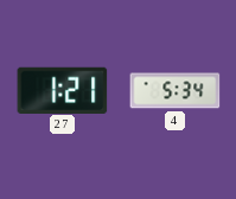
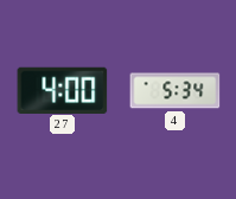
27: 1:21 -> 4:00
